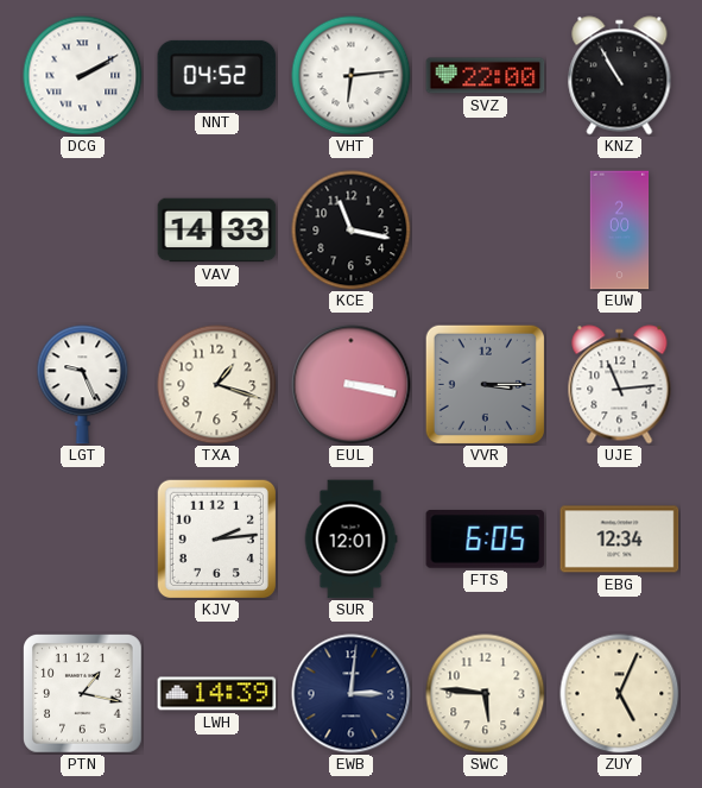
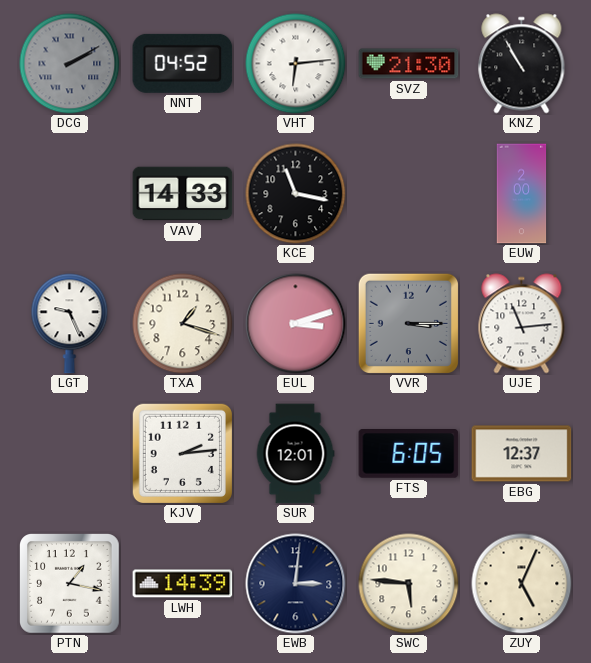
DCG dial: white -> grey
SVZ: 22:00 -> 21:30
EUL: 3:17 -> 3:12
EBG: 12:34 -> 12:37
